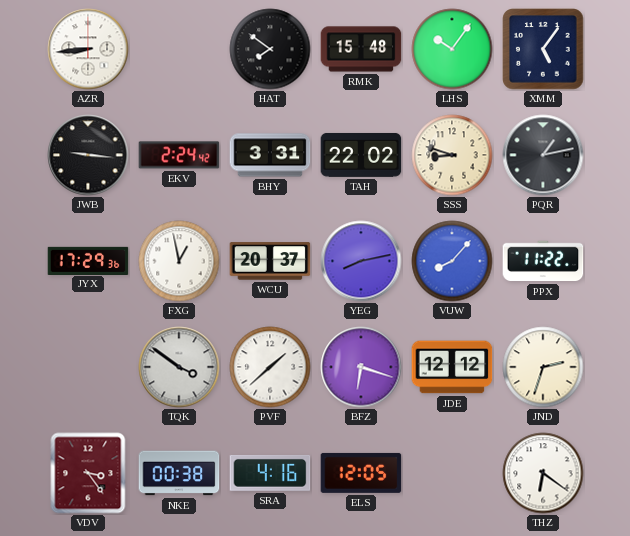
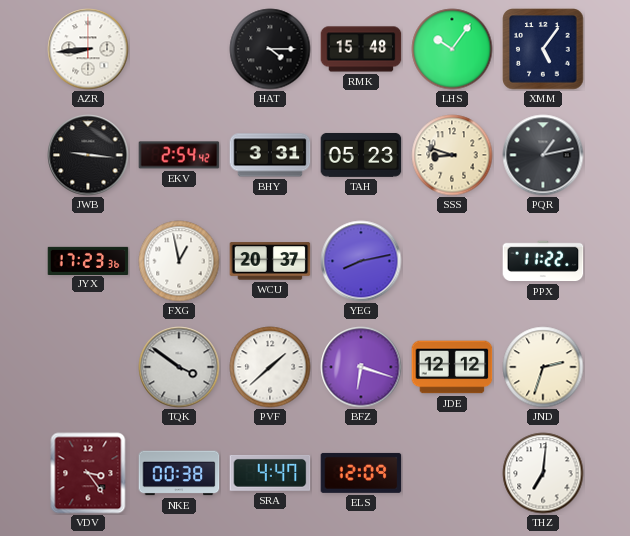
HAT: 7:51 -> 4:15
EKV: 2:24 -> 2:54
TAH: 22:02 -> 05:23
JYX: 17:29 -> 17:23
VUW: 8:07 -> none
SRA: 4:16 -> 4:47
ELS: 12:05 -> 12:09
THZ: 6:21 -> 7:01
